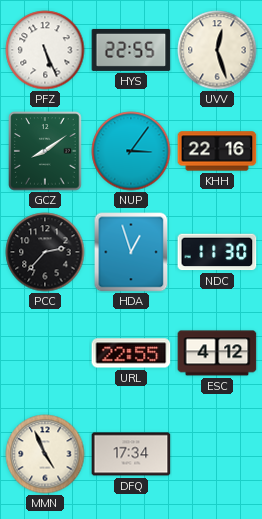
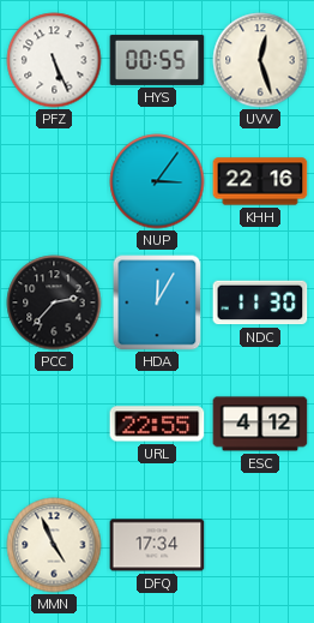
HYS: 22:55 -> 00:55
GCZ: 8:09 -> none
HDA: 12:57 -> 12:05
